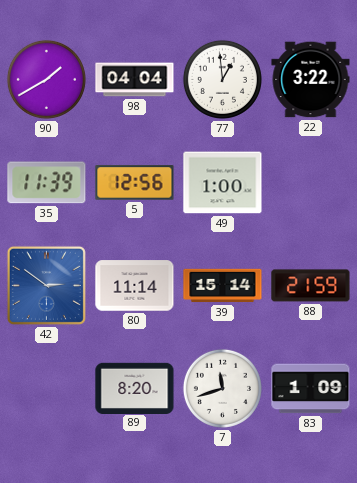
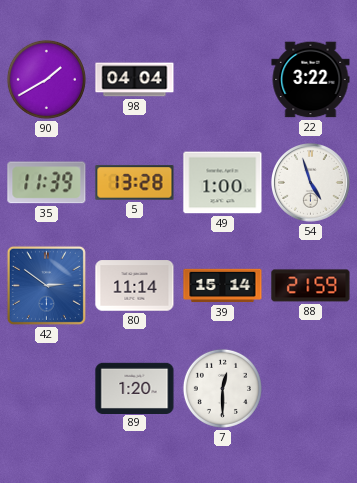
77: 12:59 -> none
5: 12:56 -> 13:28
54: none -> 4:57
89: 8:20 -> 1:20
7: 11:42 -> 12:30
83: 1:09 -> none
